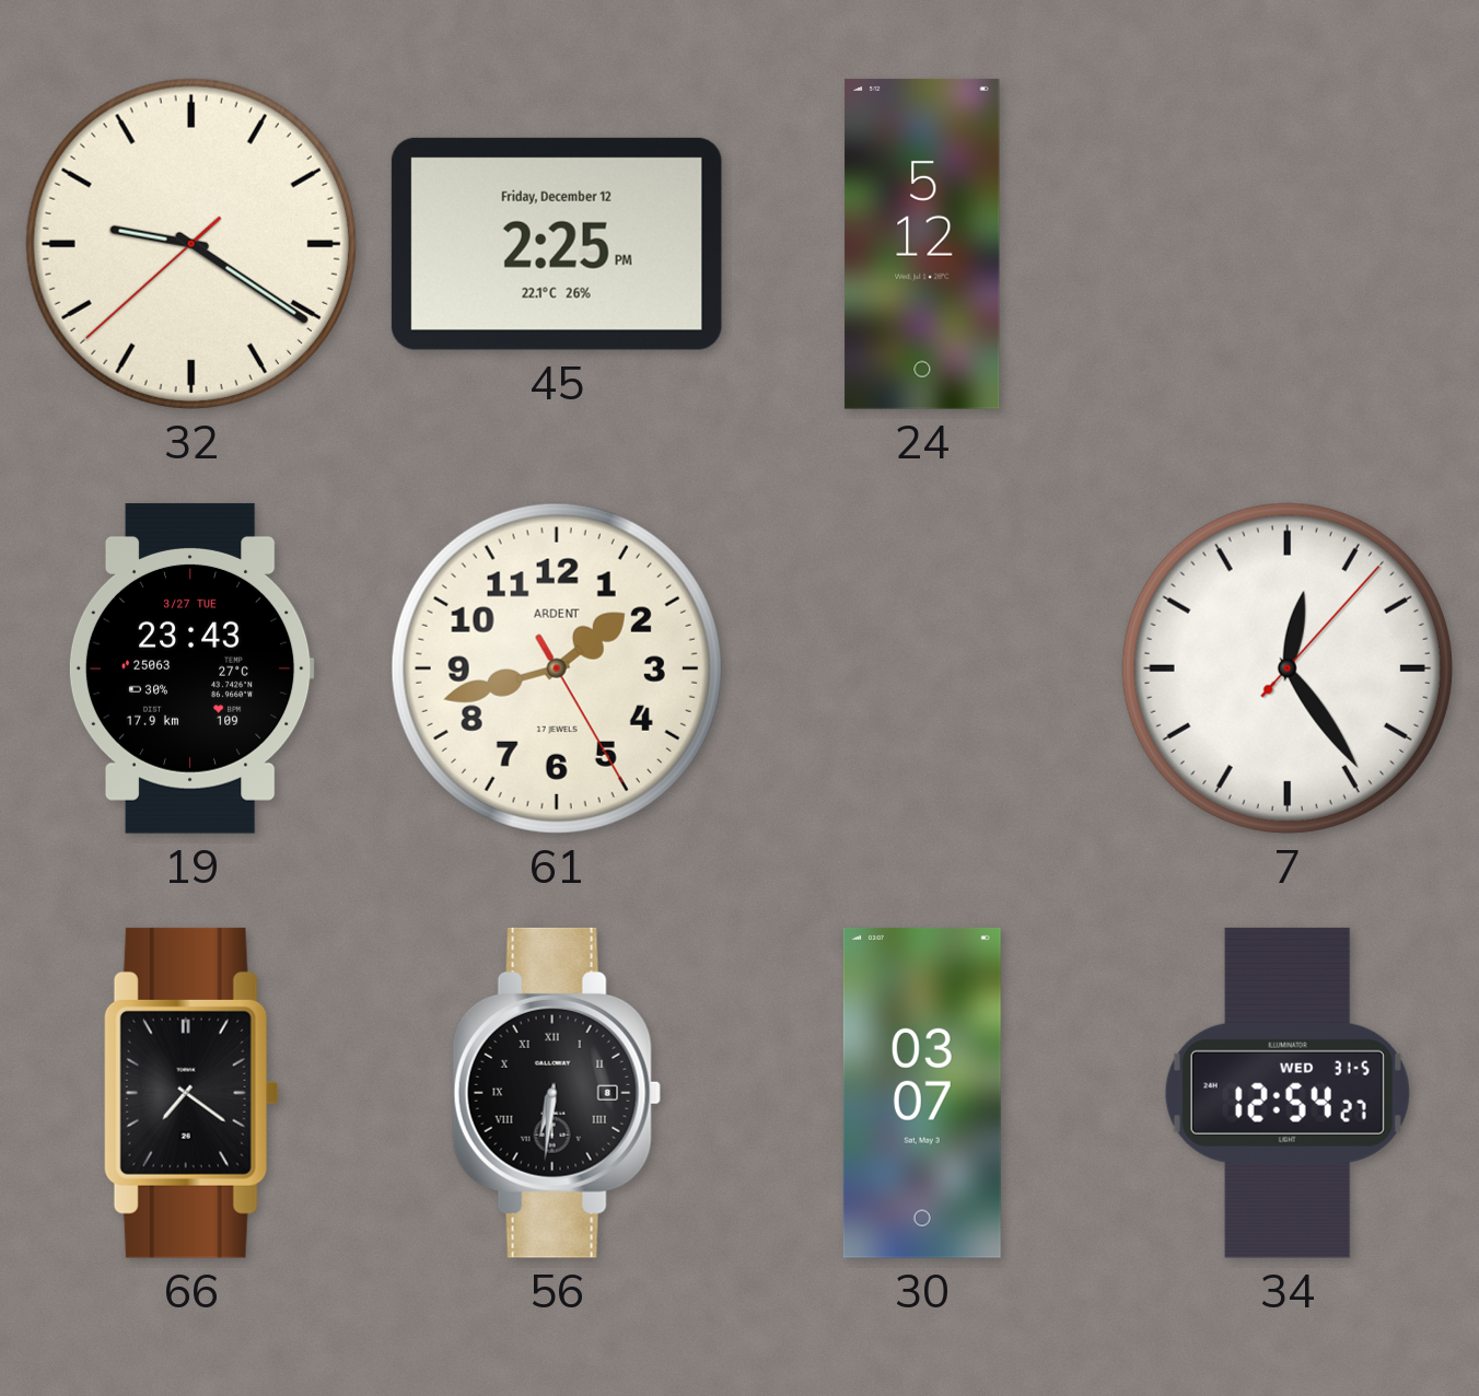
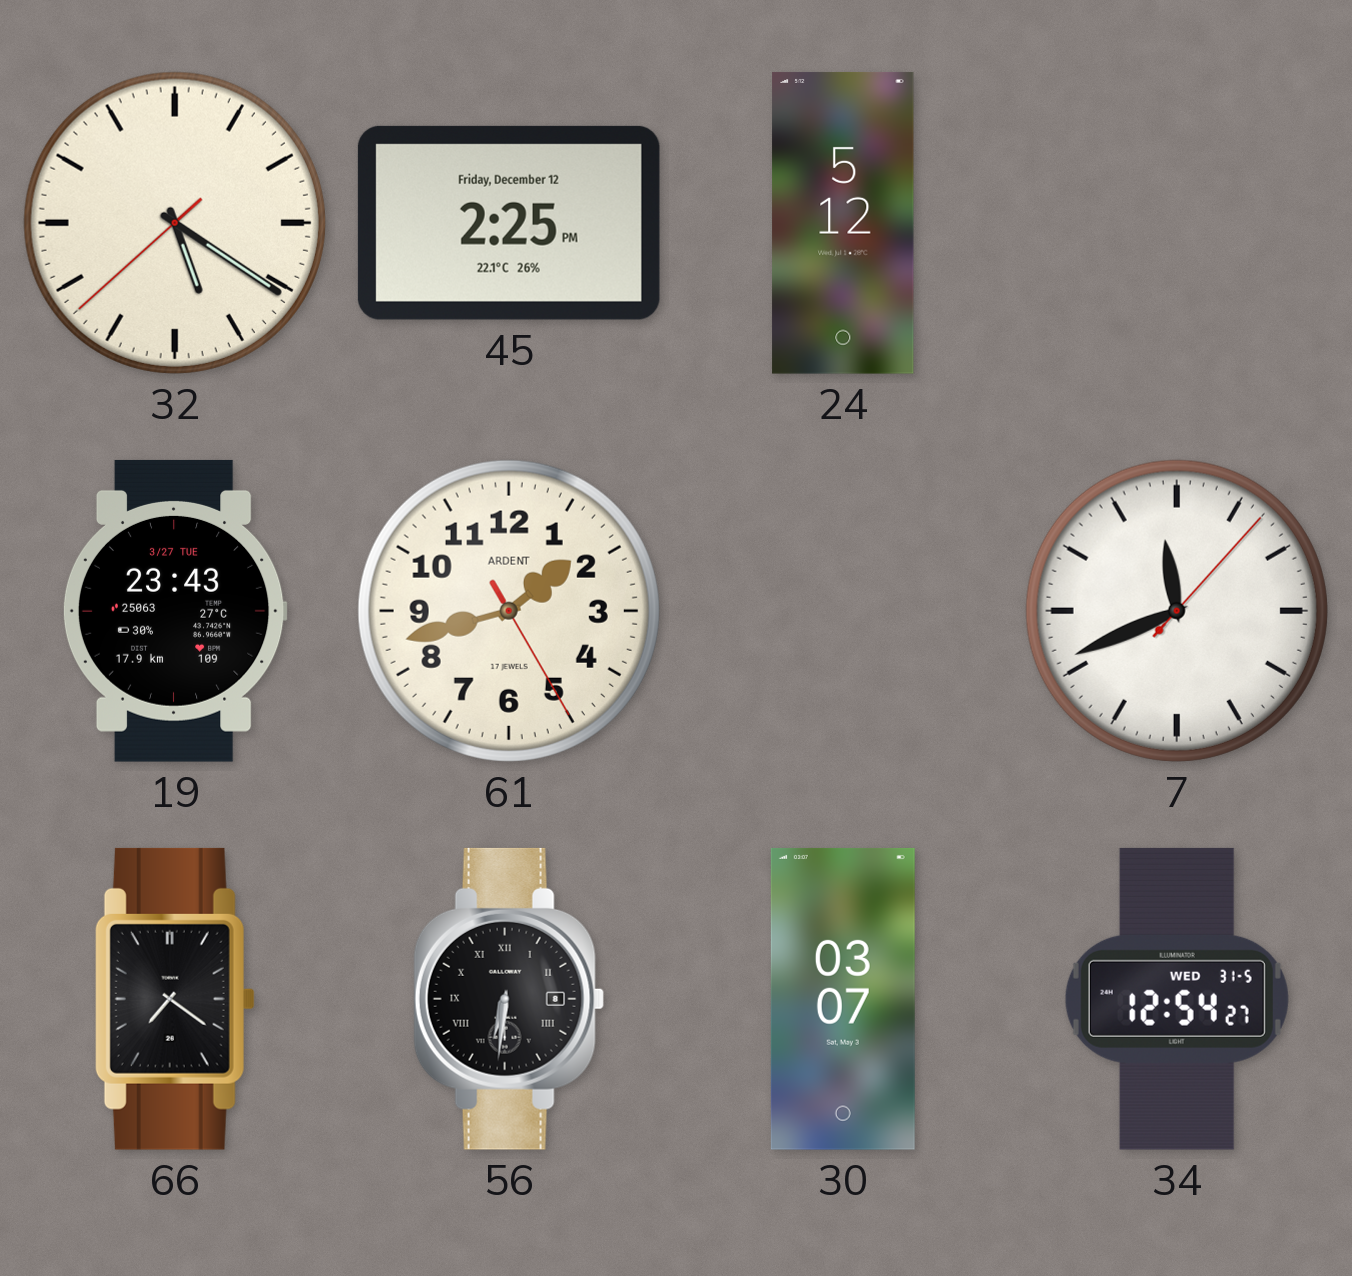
32: 9:20 -> 5:20
7: 12:24 -> 11:41
